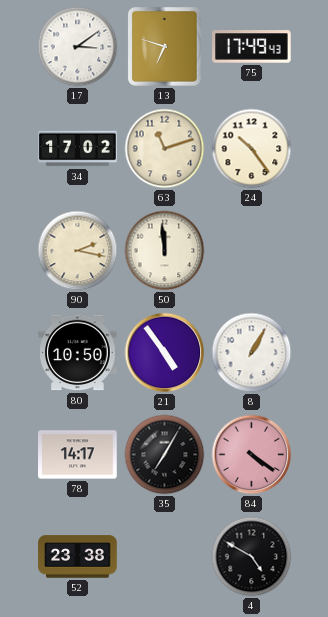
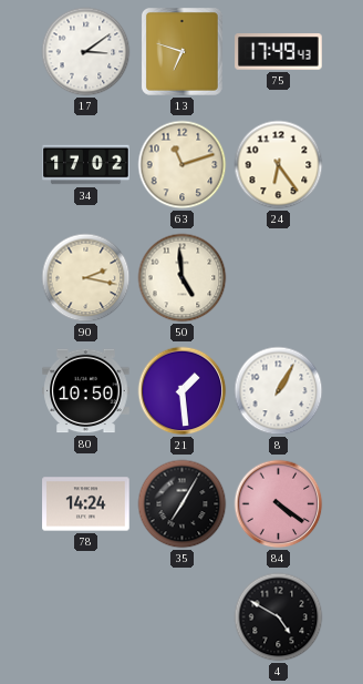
24: 10:24 -> 6:24
50: 11:59 -> 4:59
21: 4:54 -> 1:29
78: 14:17 -> 14:24
52: 23:38 -> none
